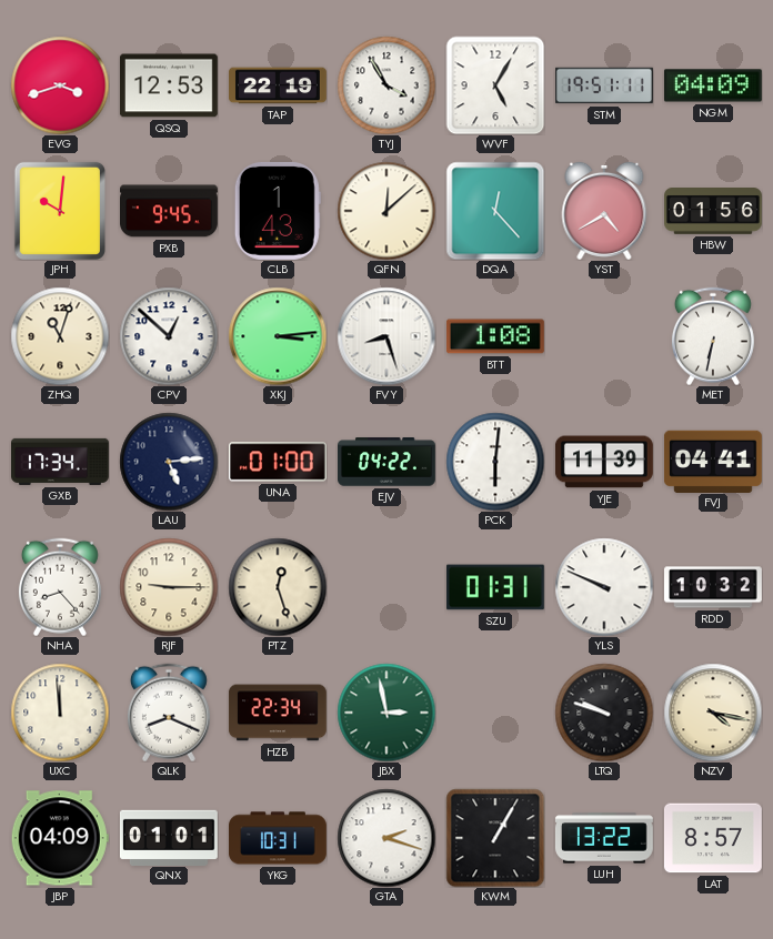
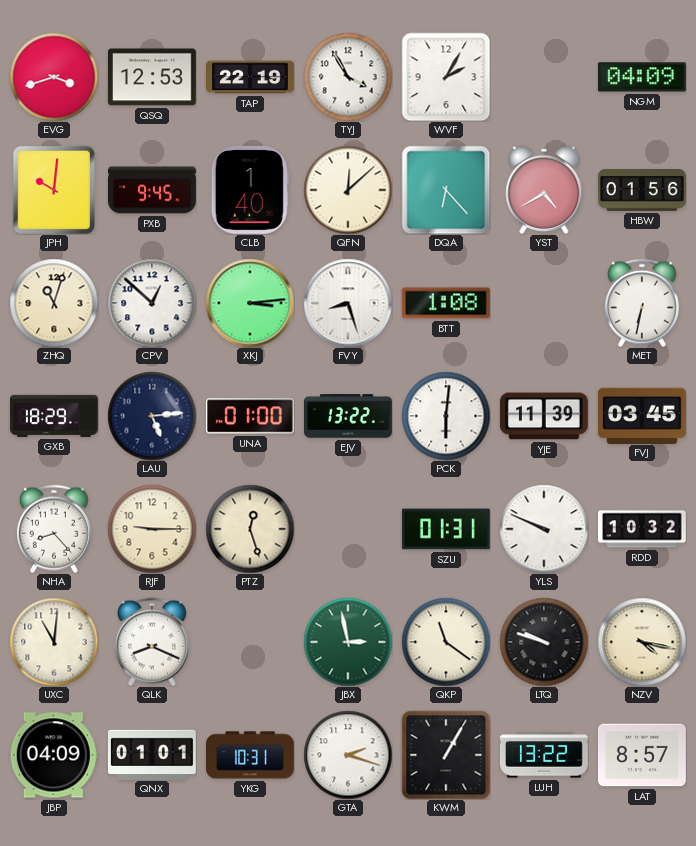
WVF: 5:05 -> 2:05
STM: 19:51 -> none
CLB: 1:43 -> 1:40
DQA: 12:23 -> 6:23
GXB: 17:34 -> 18:29
EJV: 04:22 -> 13:22
FVJ: 04:41 -> 03:45
UXC: 11:59 -> 11:01
HZB: 22:34 -> none
QKP: none -> 11:21
